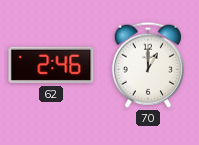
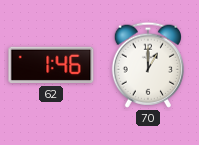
62: 2:46 -> 1:46
